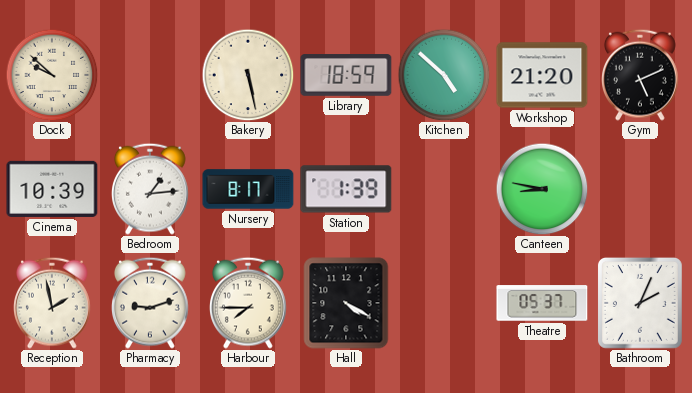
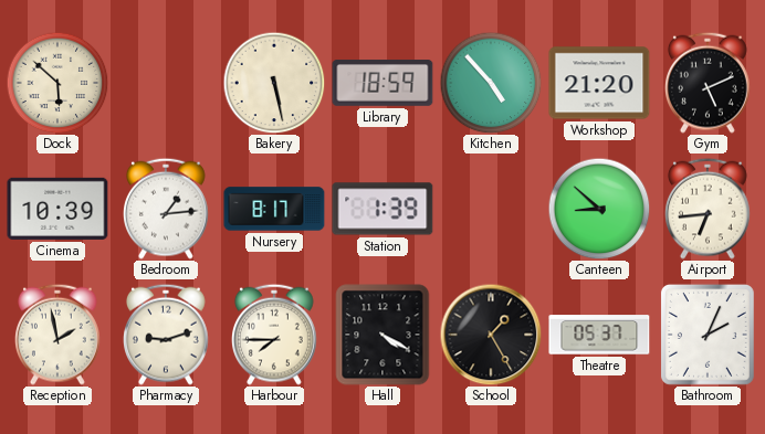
Dock: 9:52 -> 5:52
Kitchen: 4:52 -> 4:53
Canteen: 8:47 -> 8:52
Airport: none -> 6:44
School: none -> 1:25
